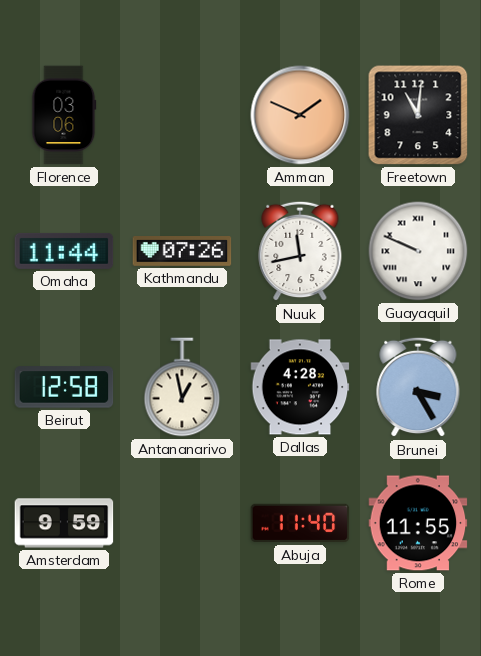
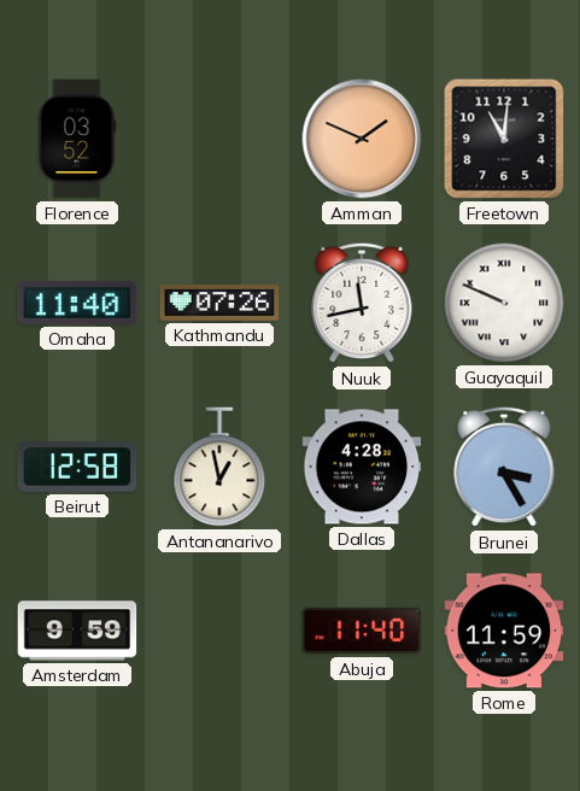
Florence: 03:06 -> 03:52
Omaha: 11:44 -> 11:40
Rome: 11:55 -> 11:59
